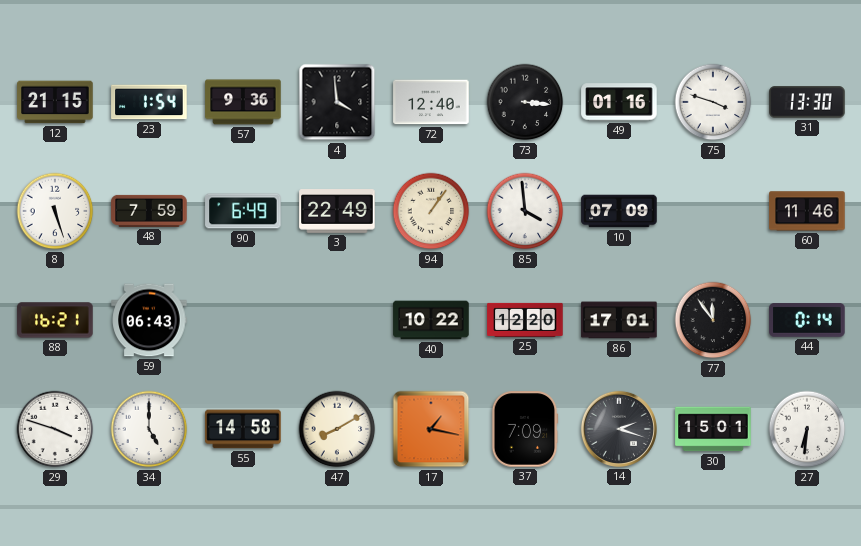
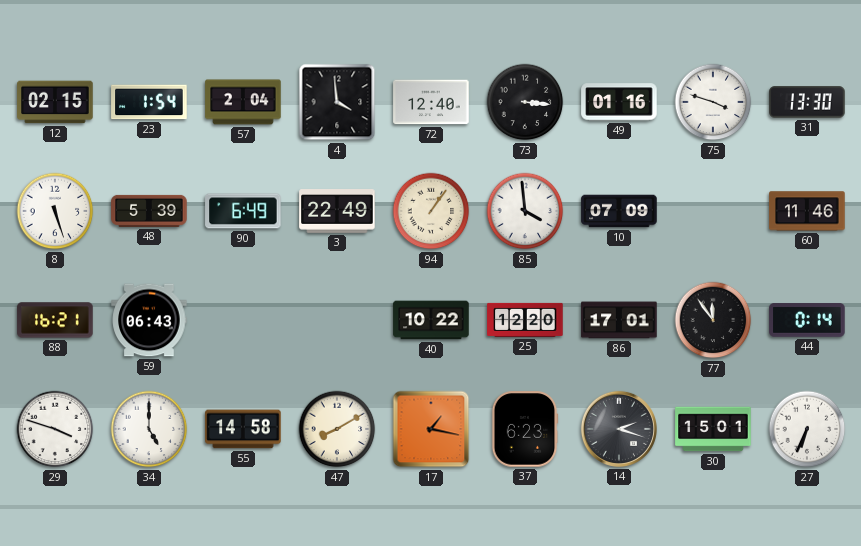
12: 21:15 -> 02:15
57: 9:36 -> 2:04
48: 7:59 -> 5:39
37: 7:09 -> 6:23
27: 6:31 -> 6:34
